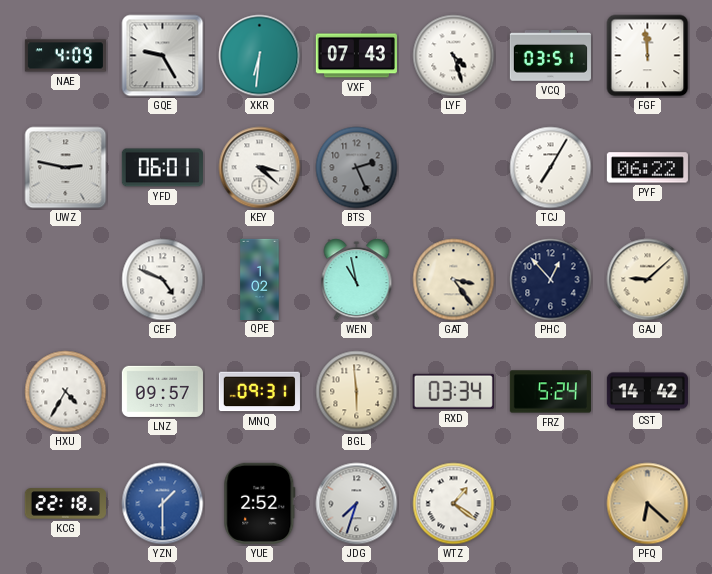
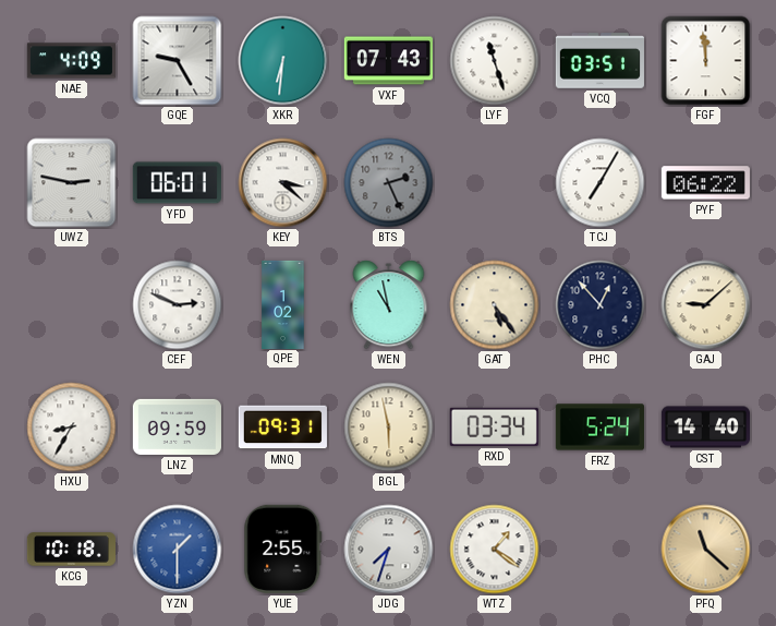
LYF: 4:27 -> 11:27
CEF: 4:49 -> 2:49
GAT: 3:24 -> 5:24
HXU: 4:35 -> 8:35
LNZ: 09:57 -> 09:59
BGL: 5:59 -> 5:58
CST: 14:42 -> 14:40
KCG: 22:18 -> 10:18
YUE: 2:52 -> 2:55
PFQ: 6:22 -> 11:22
